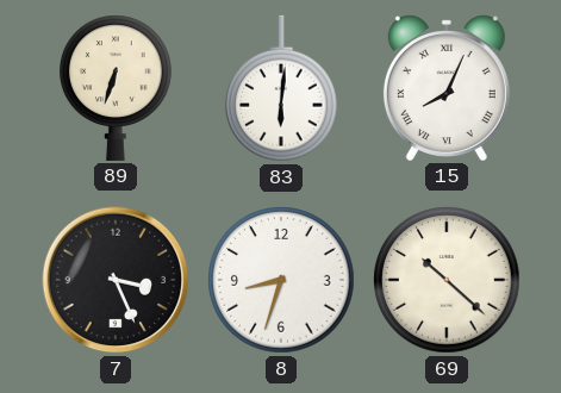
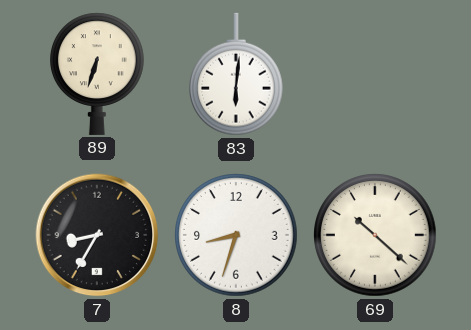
15: 8:04 -> none
7: 3:26 -> 8:35
